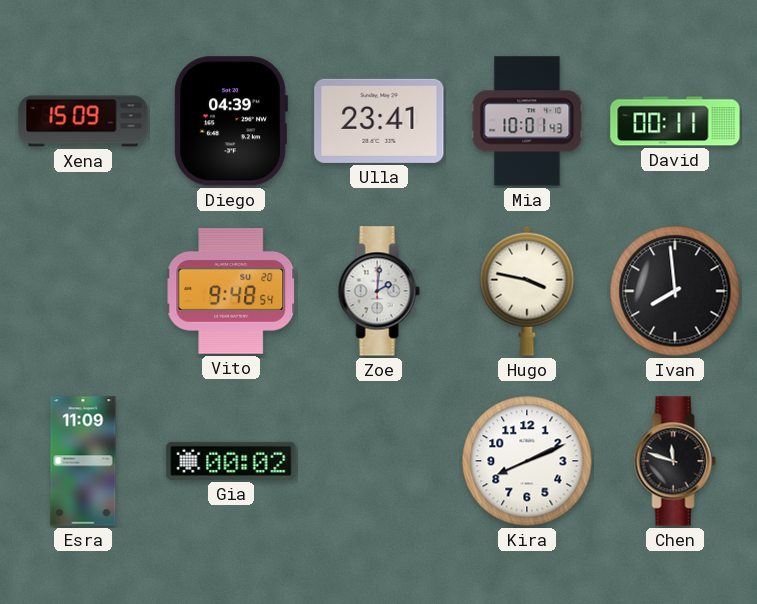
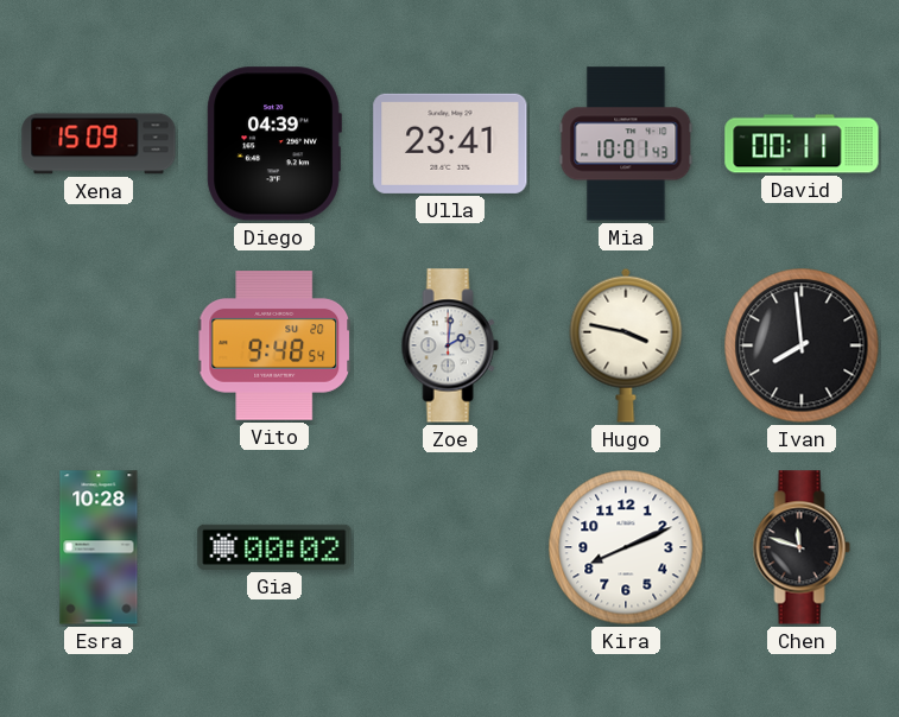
Esra: 11:09 -> 10:28
